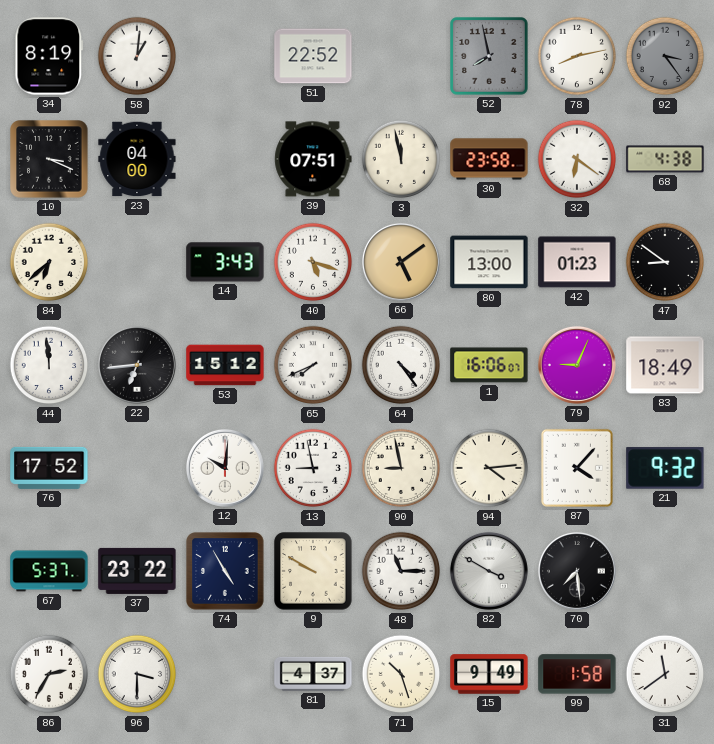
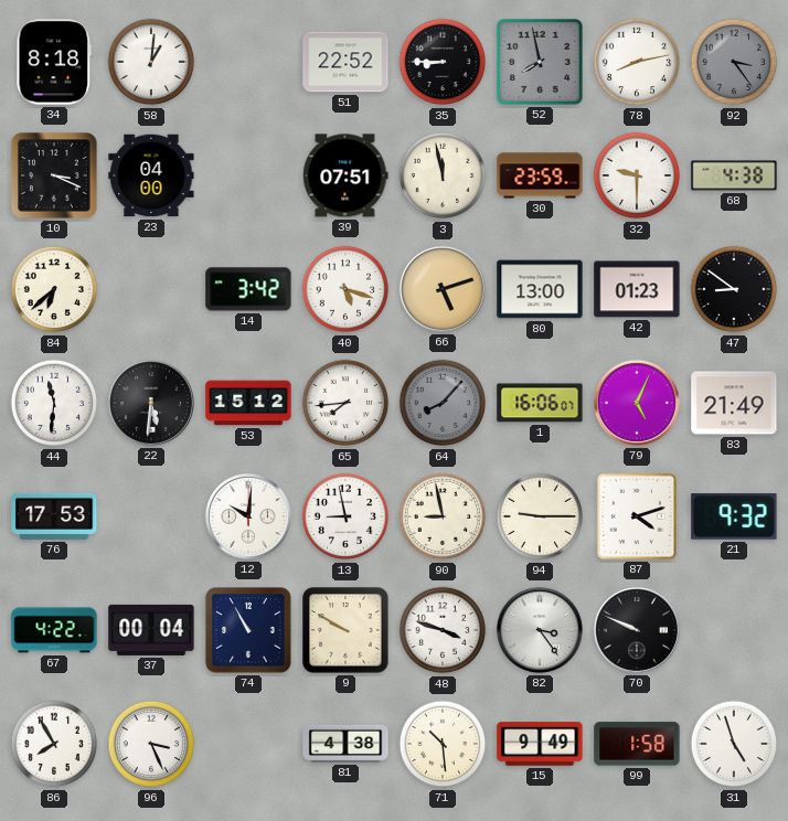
34: 8:19 -> 8:18
35: none -> 8:45
30: 23:58 -> 23:59
32: 6:21 -> 9:30
14: 3:43 -> 3:42
66: 5:09 -> 5:12
44: 11:59 -> 11:31
22: 6:44 -> 5:31
65: 7:41 -> 7:44
64: 4:24 -> 8:07
64 dial: white -> grey
79: 9:04 -> 5:04
83: 18:49 -> 21:49
76: 17:52 -> 17:53
94: 4:14 -> 9:15
87: 4:07 -> 4:12
67: 5:37 -> 4:22
37: 23:22 -> 00:04
74: 4:55 -> 10:55
48: 11:15 -> 3:48
82: 3:50 -> 3:24
70: 7:29 -> 9:49
86: 2:35 -> 7:55
96: 3:30 -> 3:26
81: 4:37 -> 4:38
71: 10:27 -> 10:29
31: 11:39 -> 4:57
